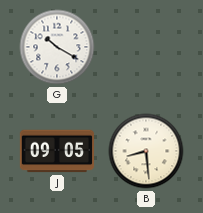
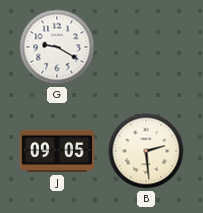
G: 10:20 -> 9:20
B: 8:29 -> 2:29
